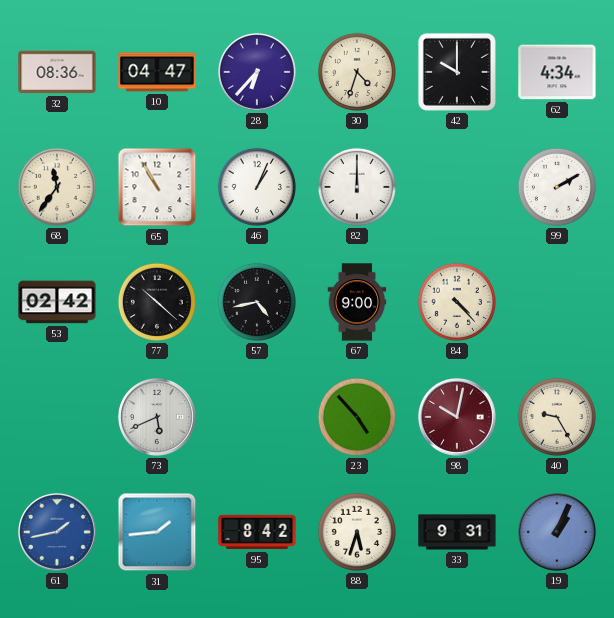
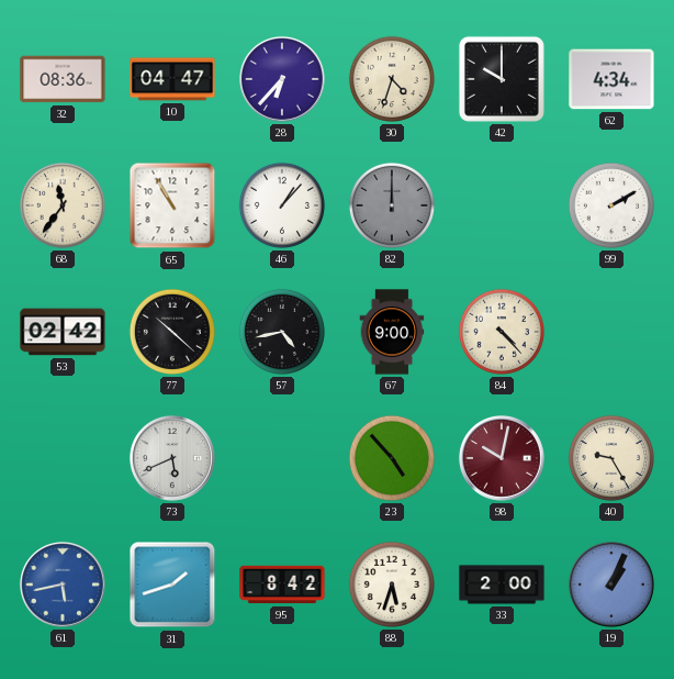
46: 1:04 -> 1:07
82 dial: white -> grey
61: 1:43 -> 5:43
31: 1:44 -> 1:42
33: 9:31 -> 2:00
